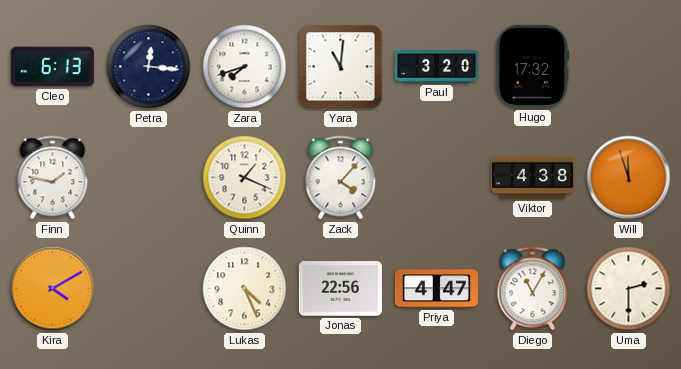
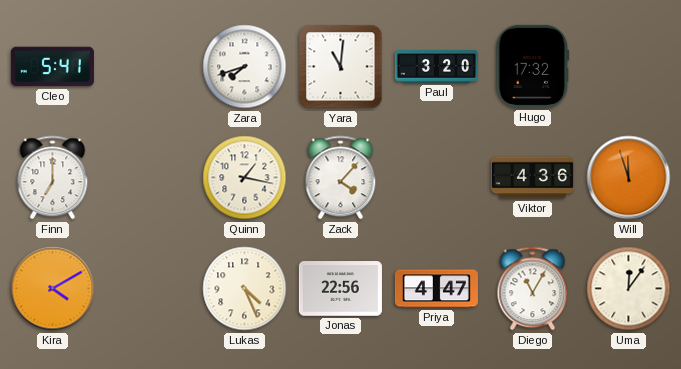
Cleo: 6:13 -> 5:41
Petra: 12:16 -> none
Finn: 1:47 -> 7:00
Quinn: 1:19 -> 1:17
Viktor: 4:38 -> 4:36
Uma: 2:30 -> 12:06
